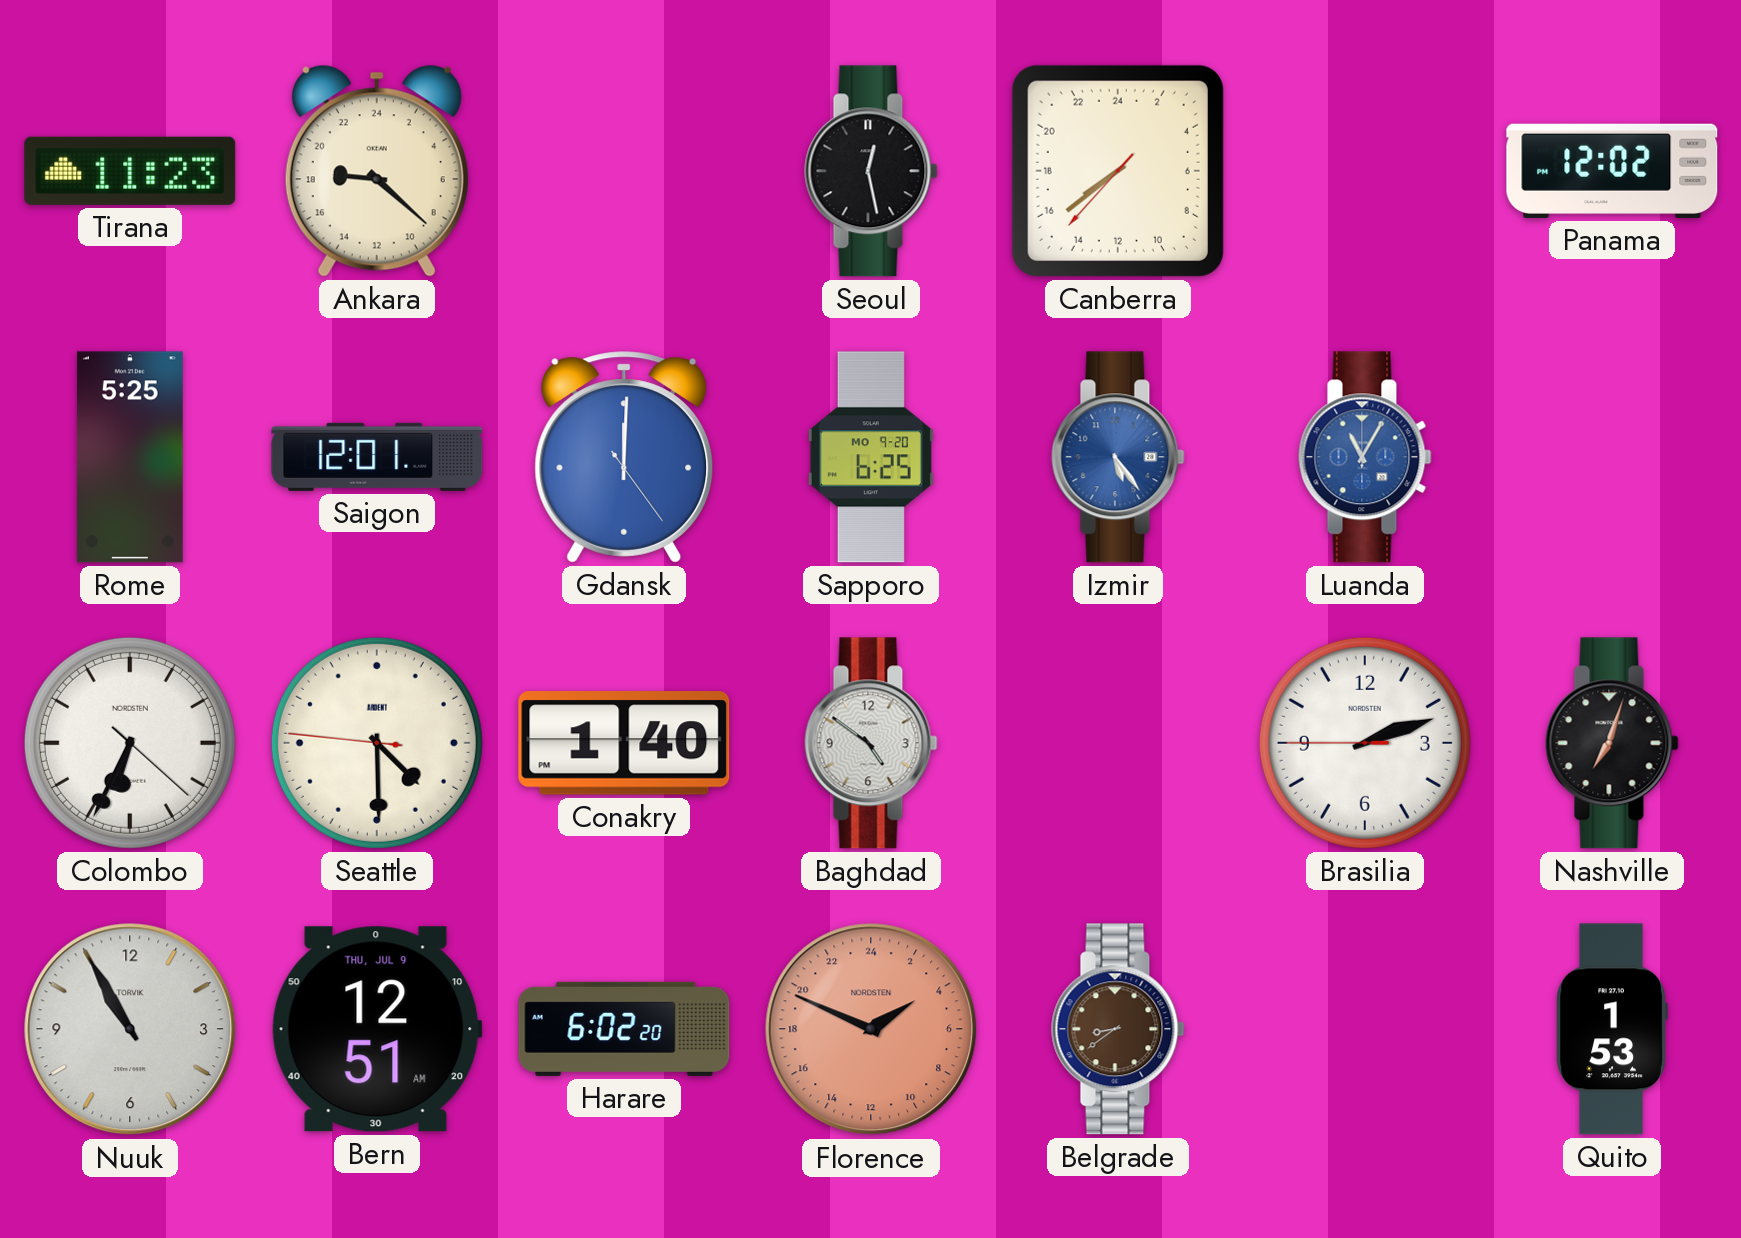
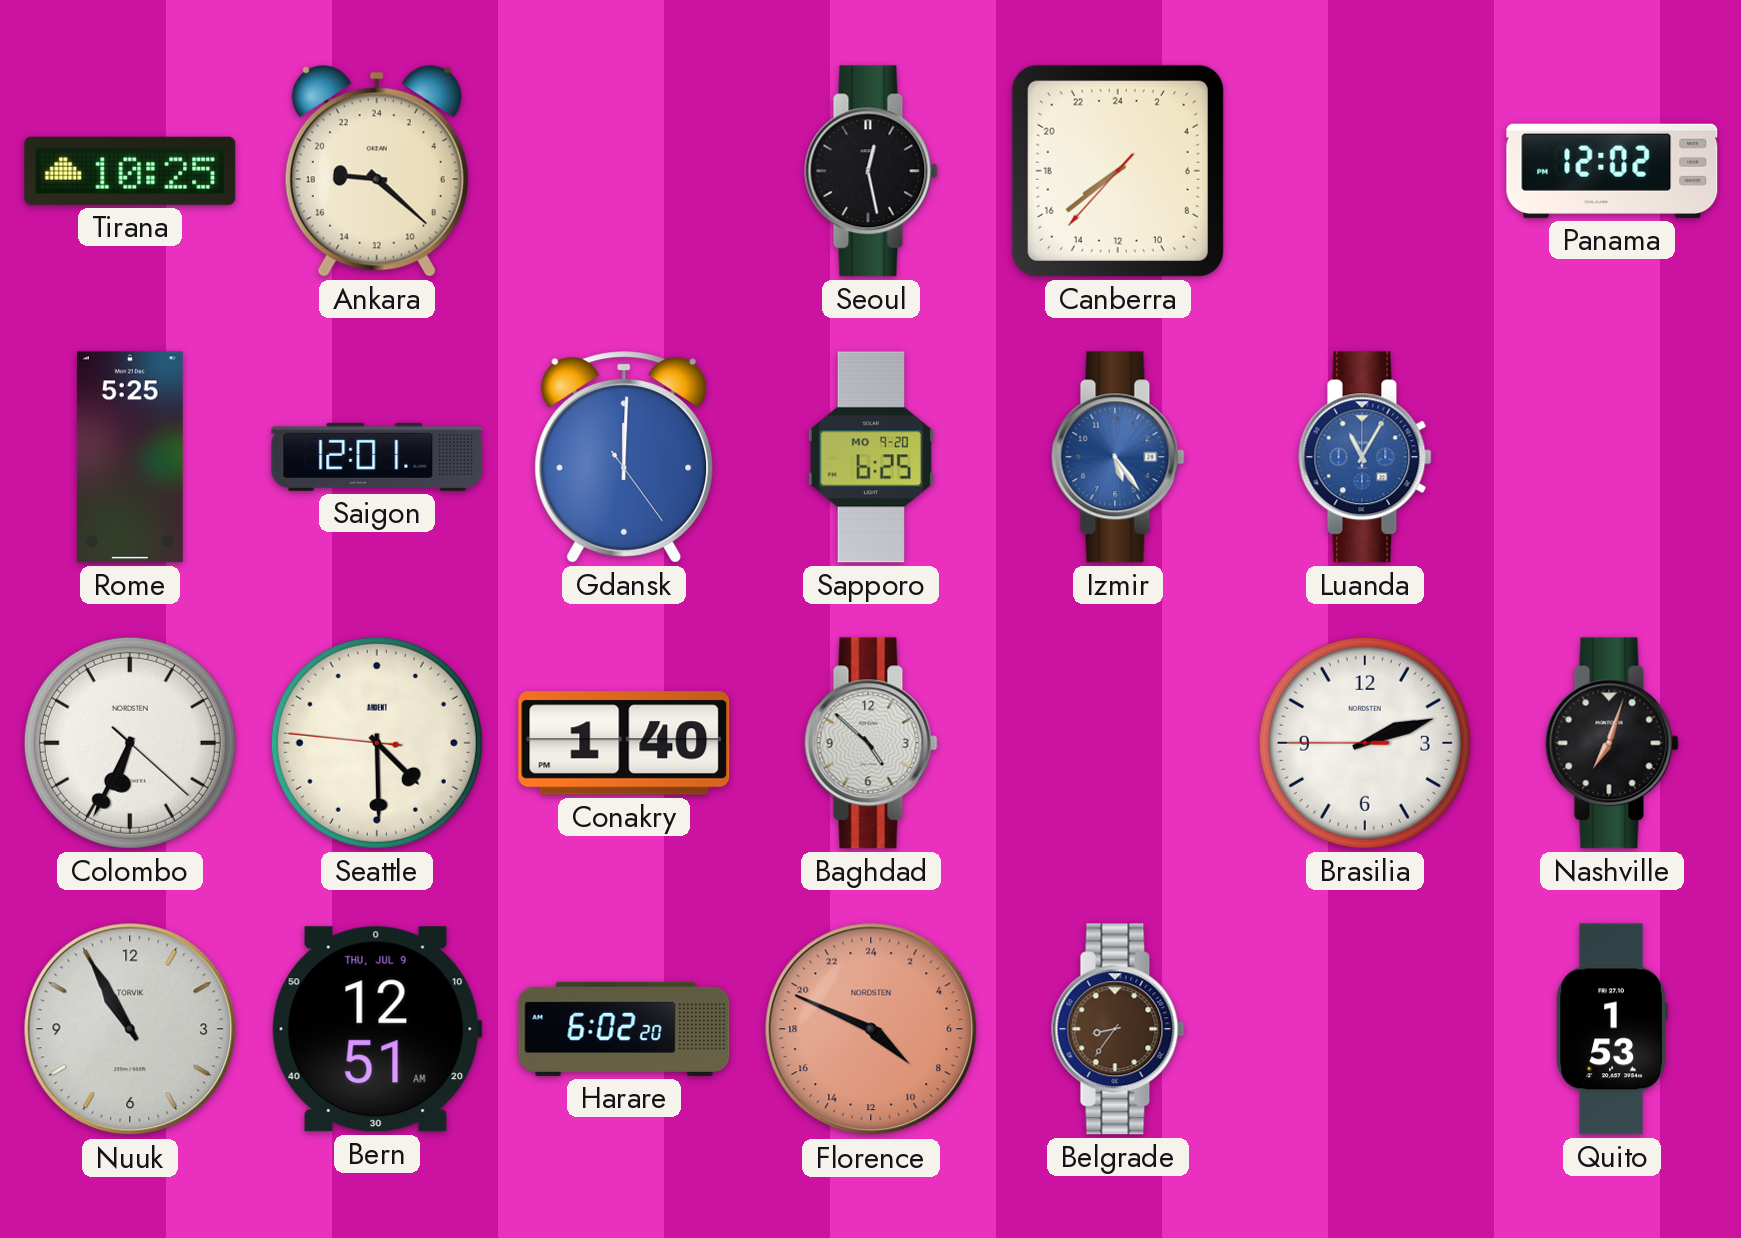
Tirana: 11:23 -> 10:25
Baghdad: 4:51 -> 4:52
Florence: 3:49 -> 8:49
Belgrade: 8:39 -> 8:36
